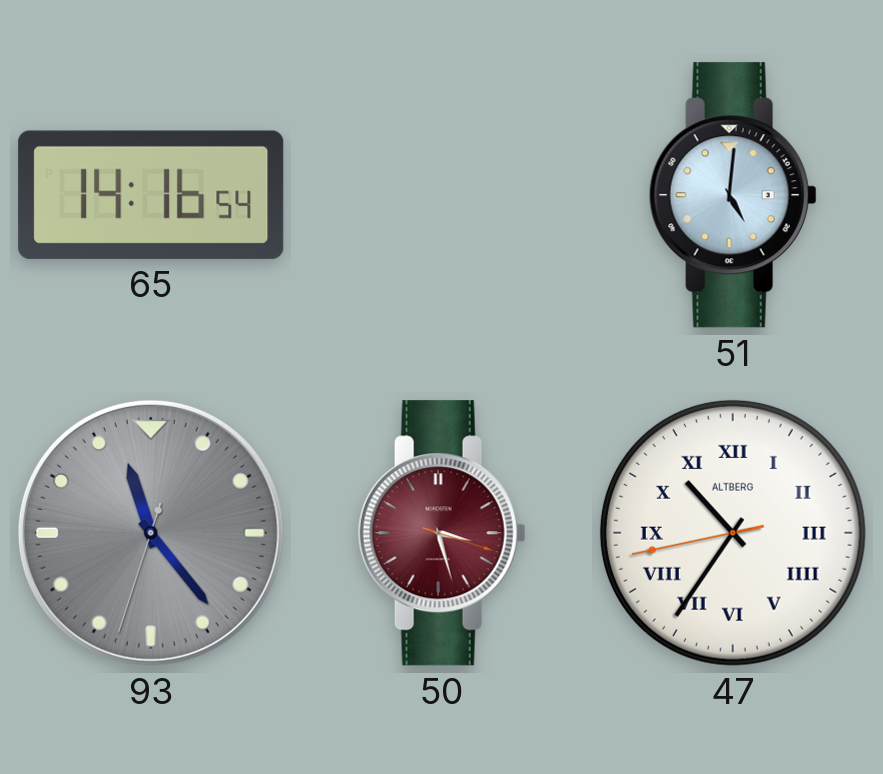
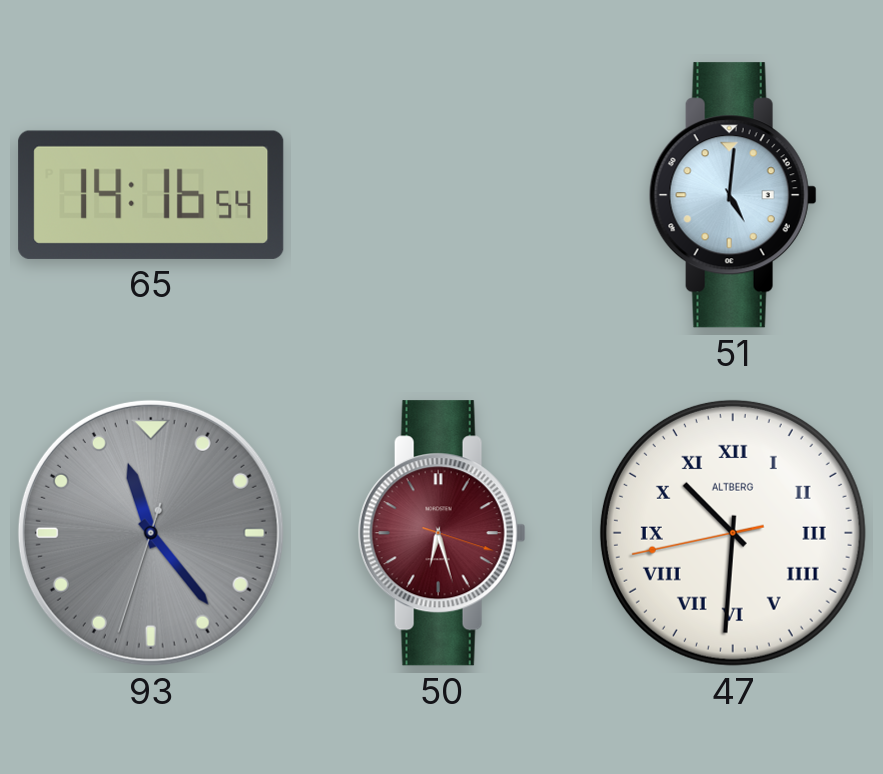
50: 3:27 -> 6:27
47: 10:35 -> 10:30
